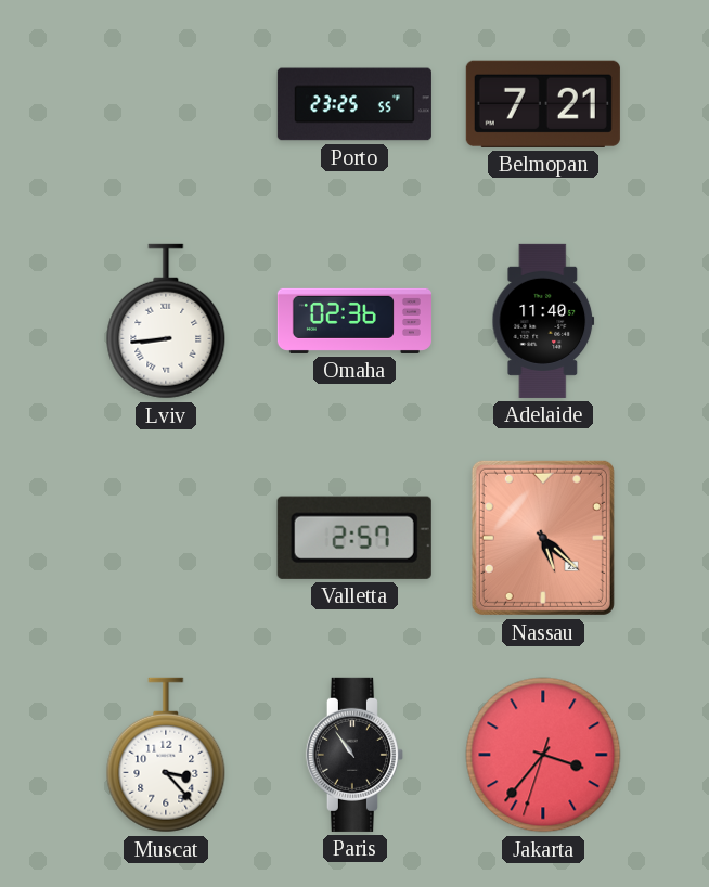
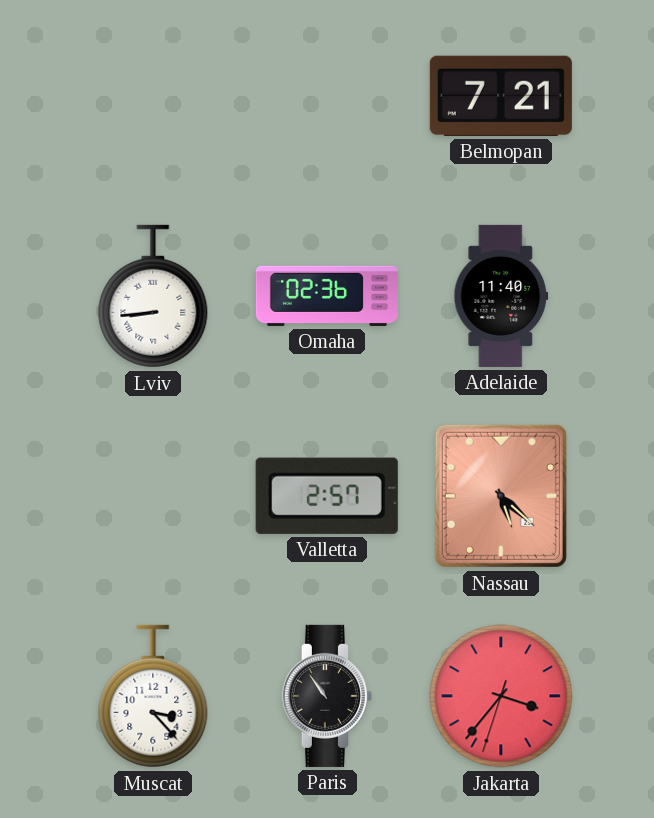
Porto: 23:25 -> none
